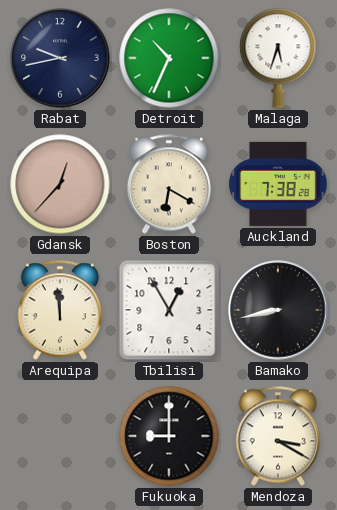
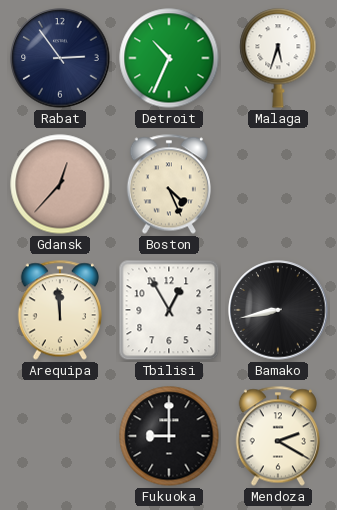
Rabat: 9:43 -> 2:54
Boston: 6:20 -> 4:26
Auckland: 7:38 -> none
Mendoza: 3:20 -> 2:20
